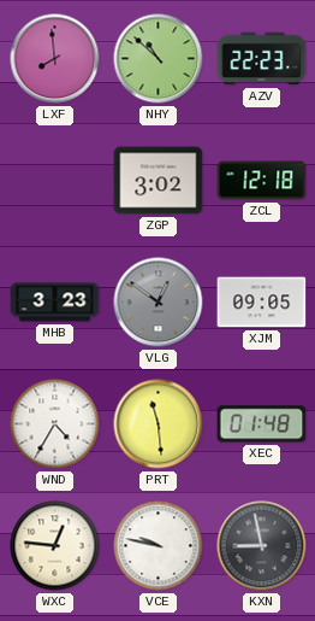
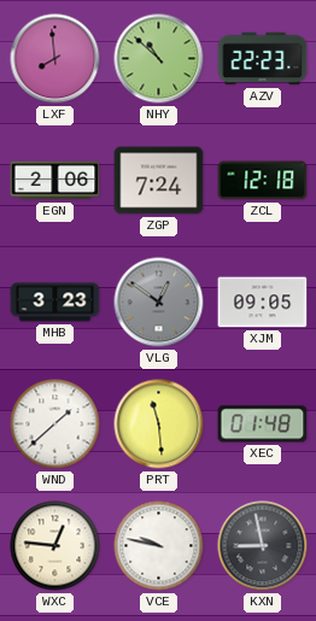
EGN: none -> 2:06
ZGP: 3:02 -> 7:24
WND: 4:35 -> 1:38
